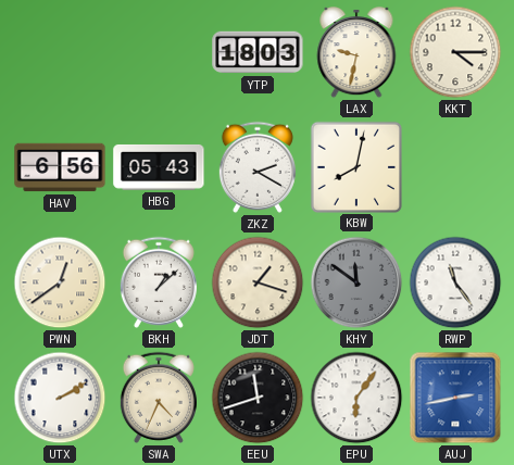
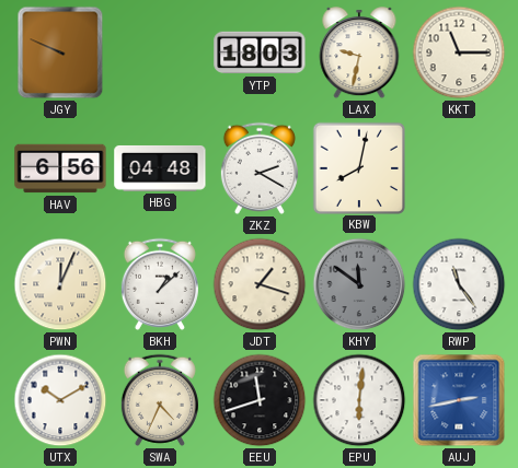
JGY: none -> 9:49
KKT: 4:15 -> 11:15
HBG: 05:43 -> 04:48
PWN: 12:39 -> 12:04
UTX: 2:10 -> 10:10
EPU: 6:06 -> 6:01
